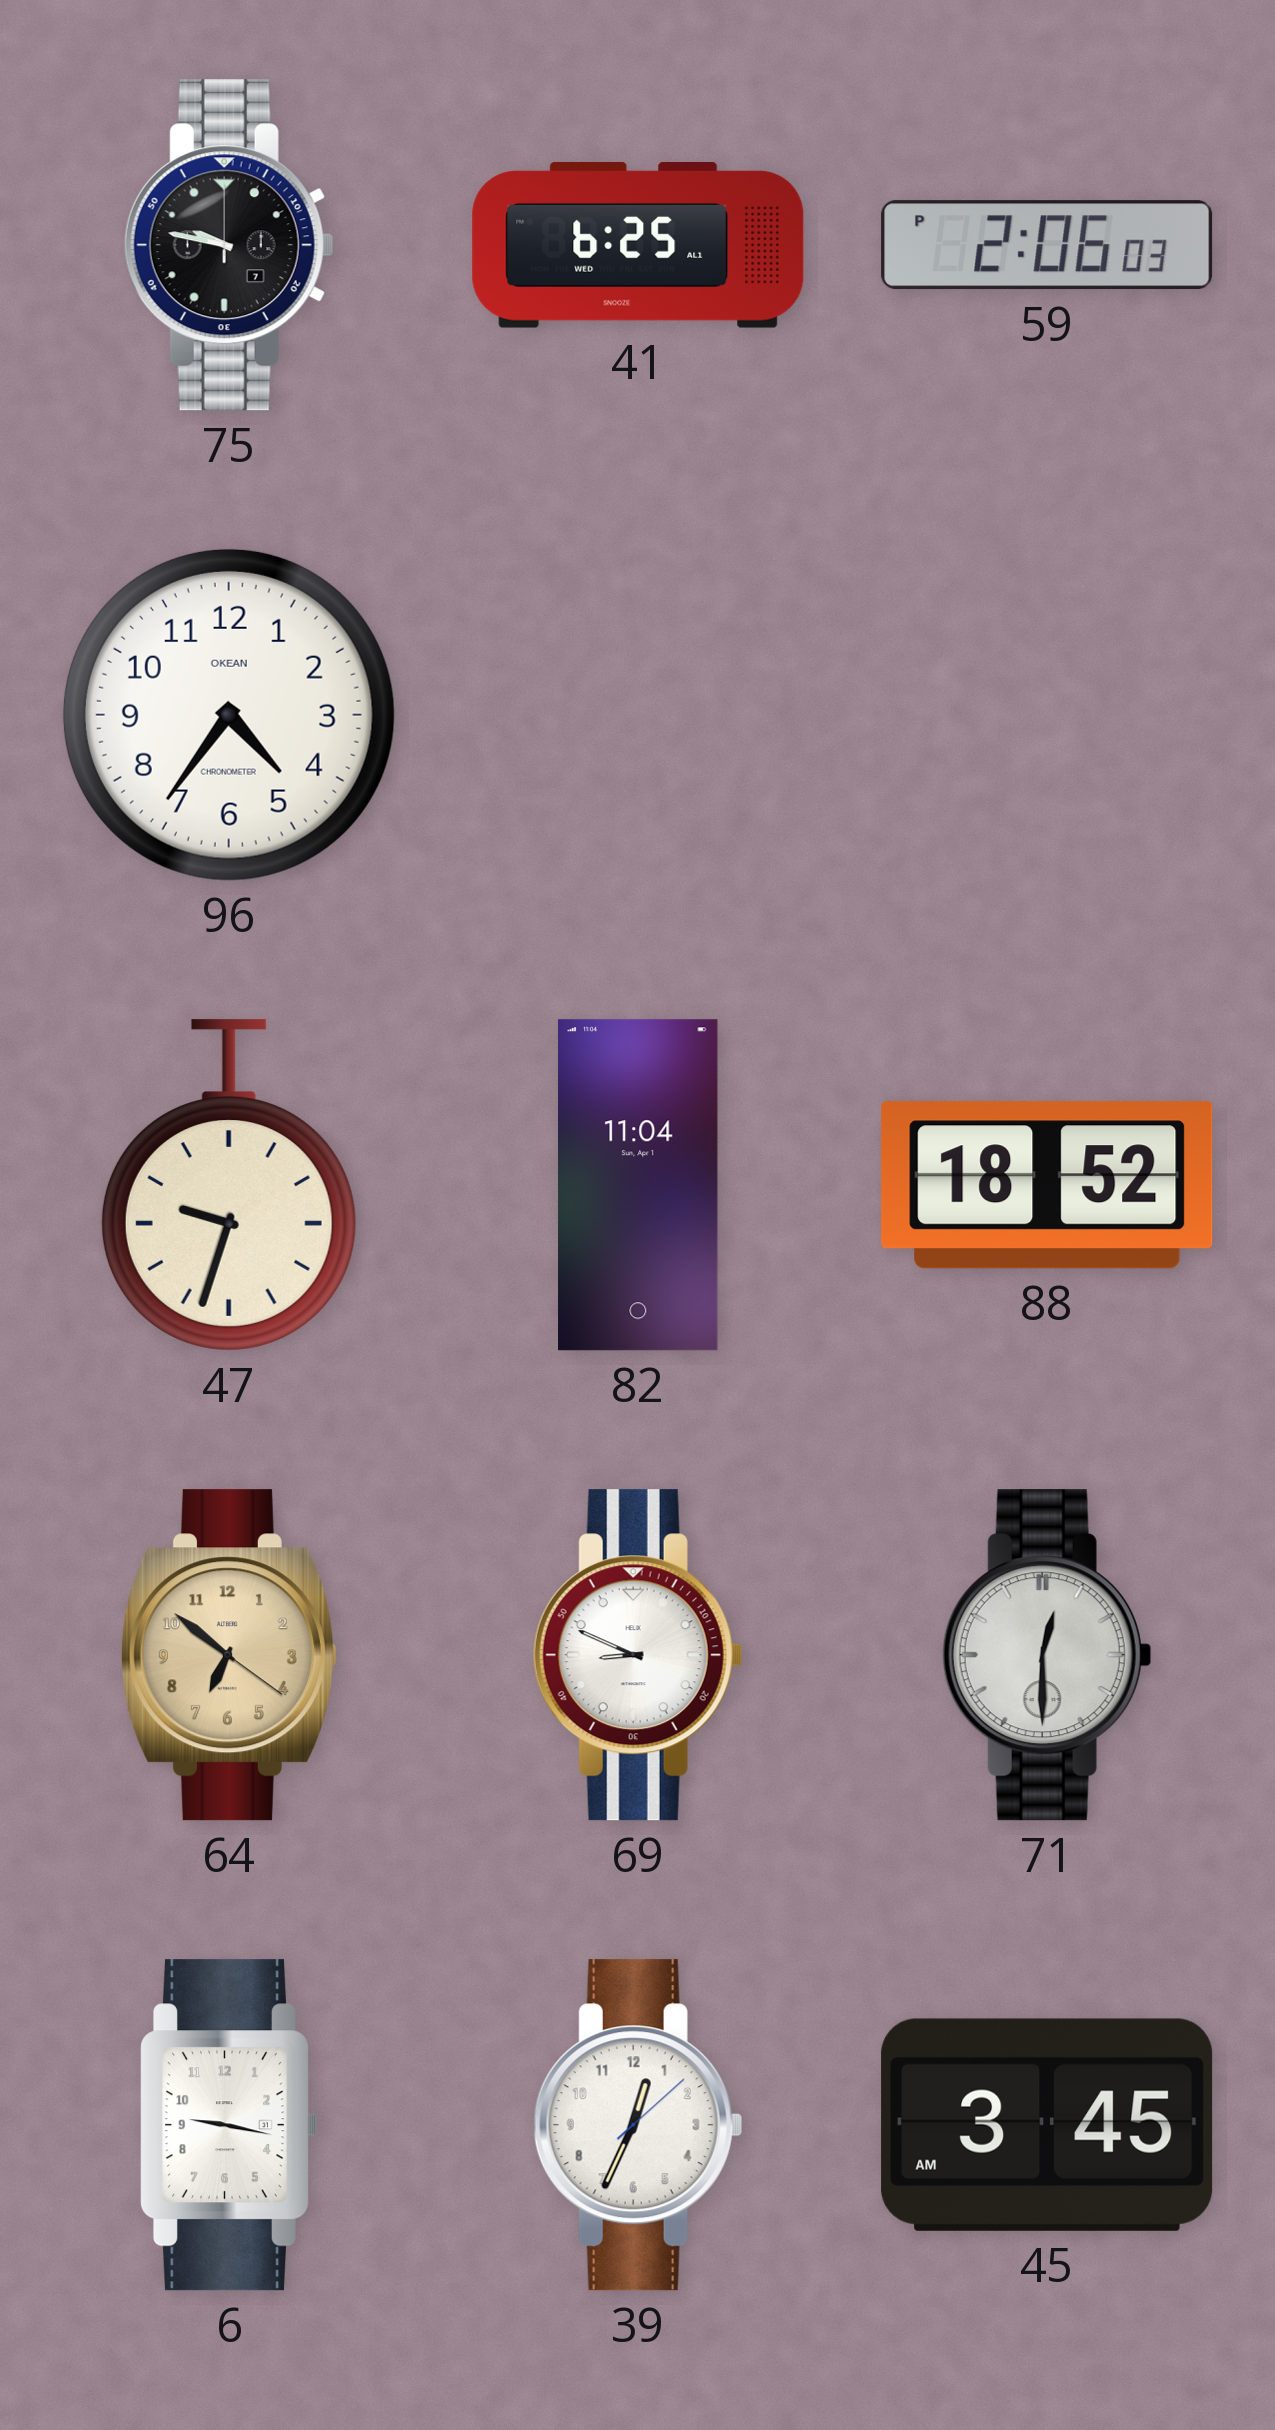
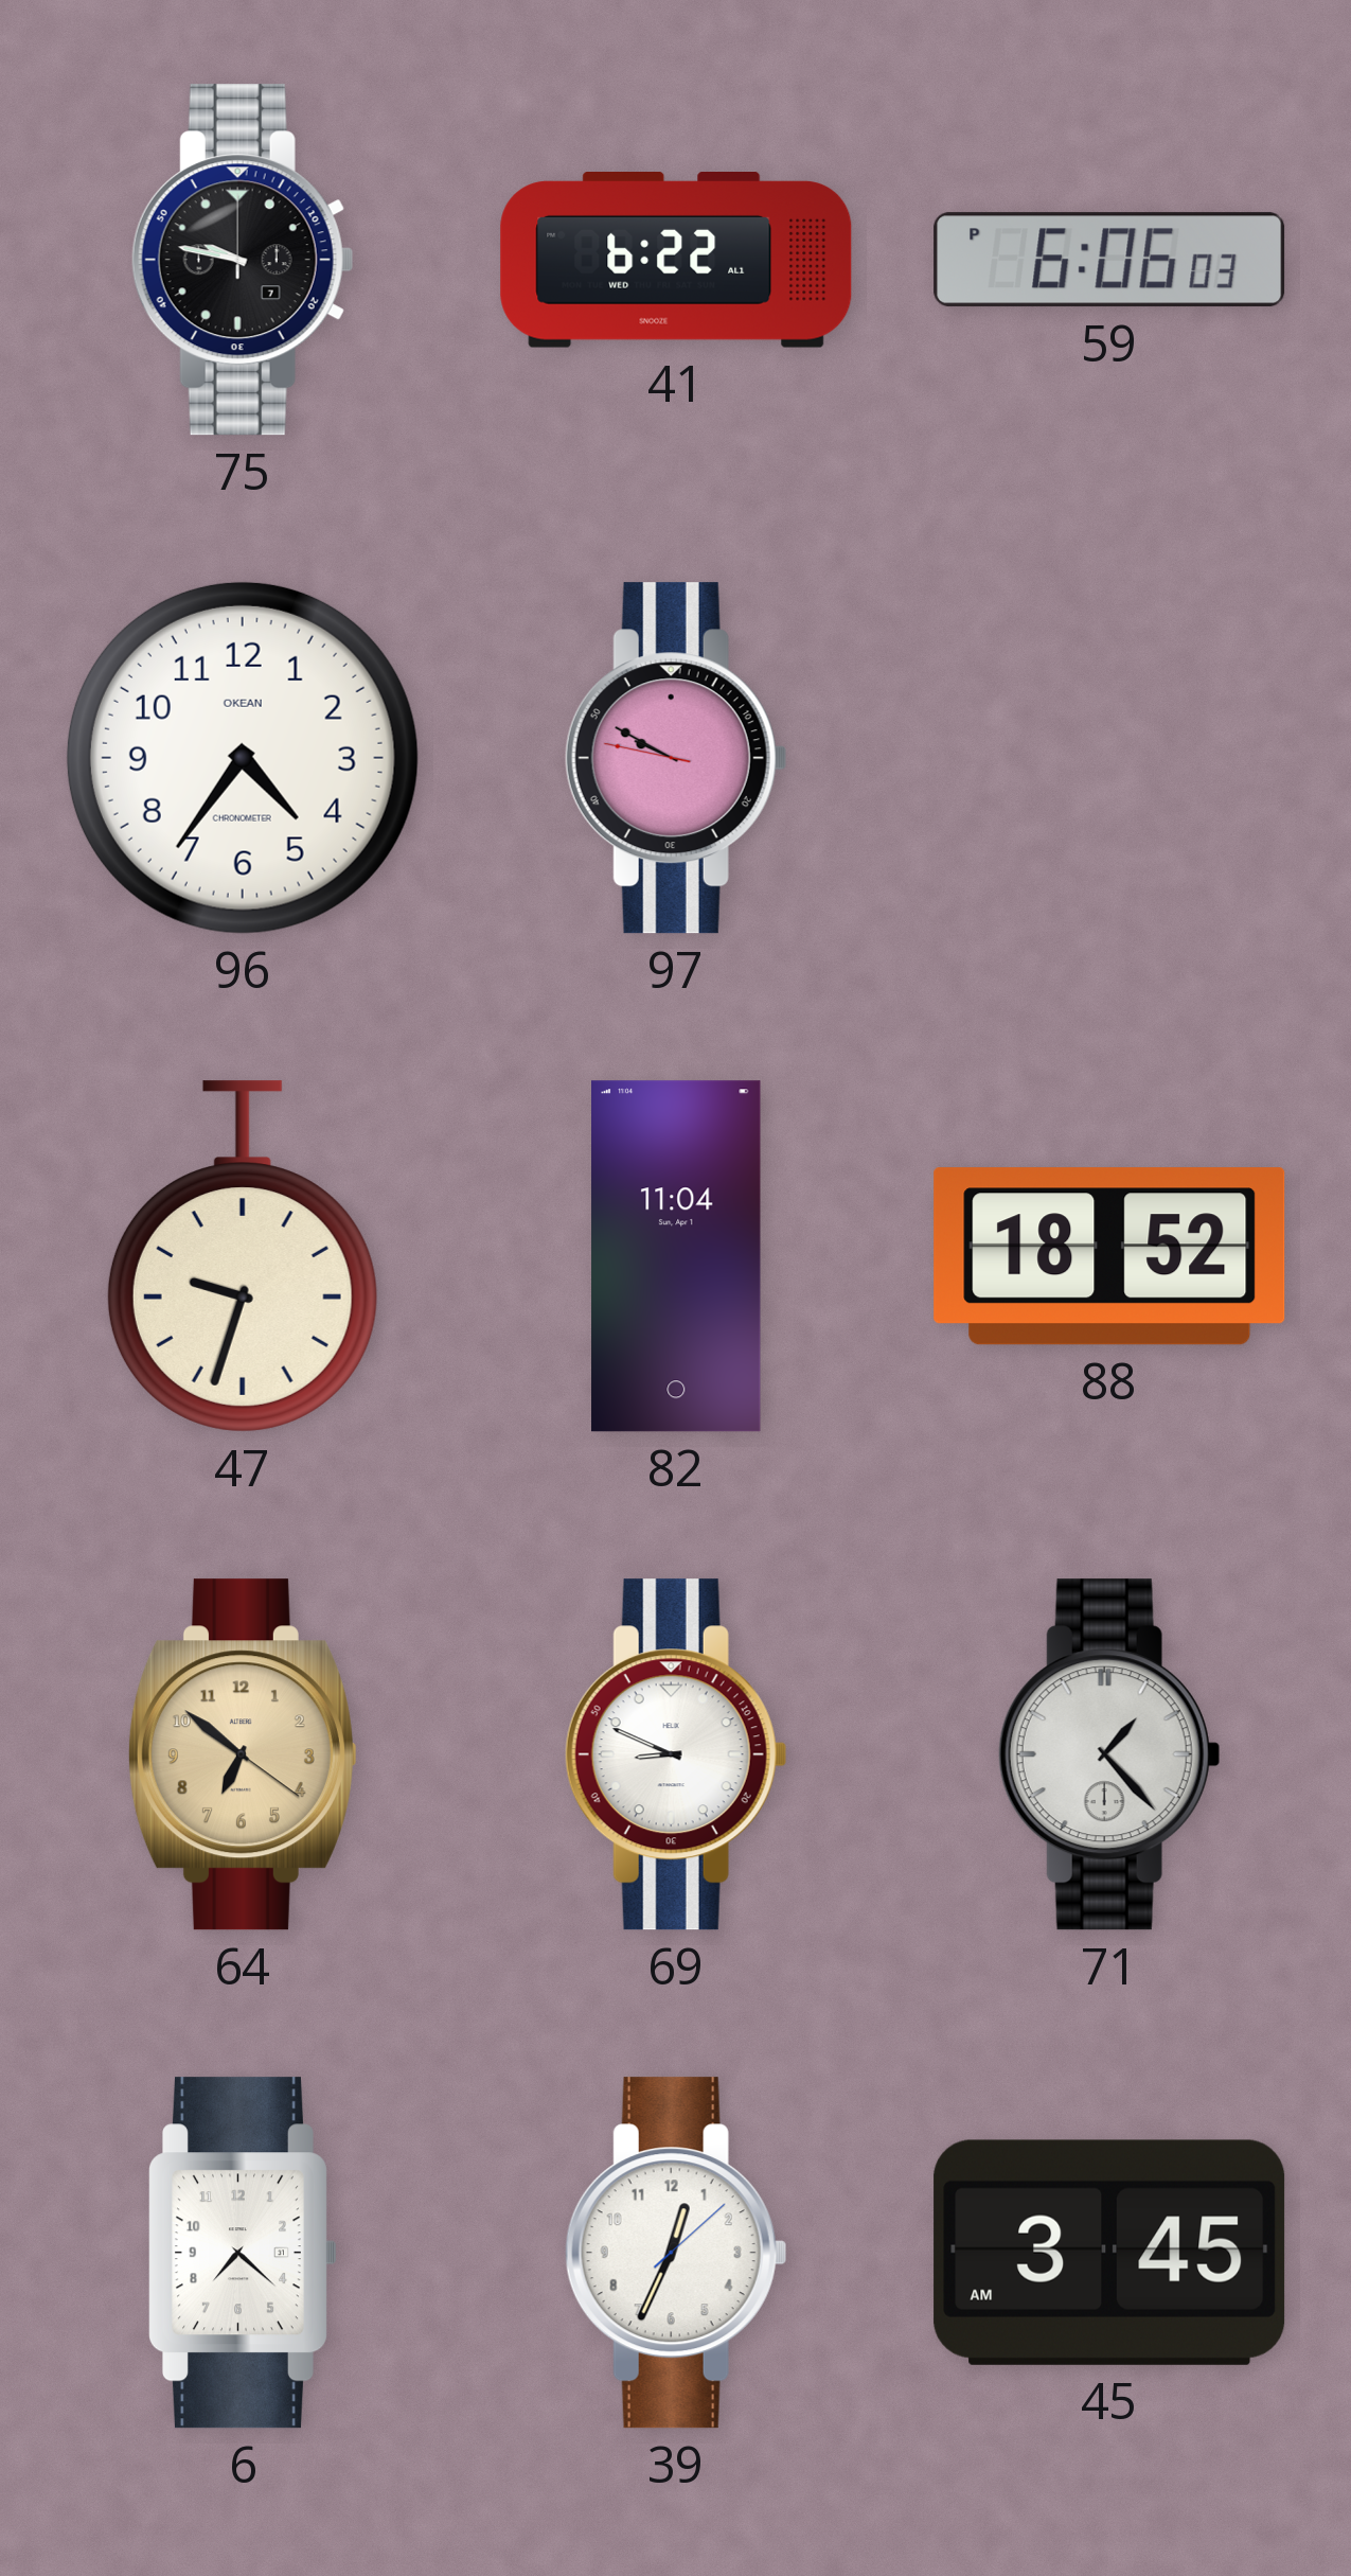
41: 6:25 -> 6:22
59: 2:06 -> 6:06
97: none -> 9:49
71: 12:30 -> 1:23
6: 9:17 -> 7:22
